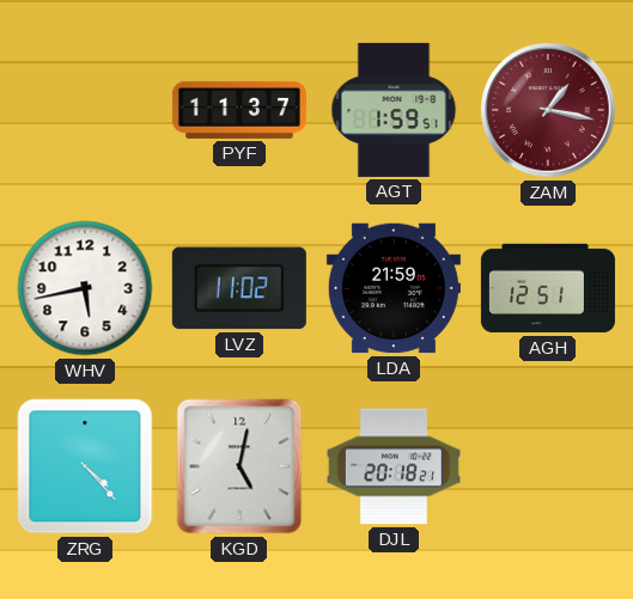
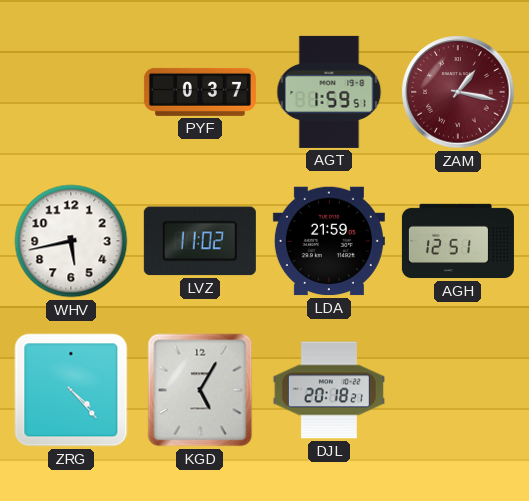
PYF: 11:37 -> 0:37
KGD: 5:02 -> 5:05
